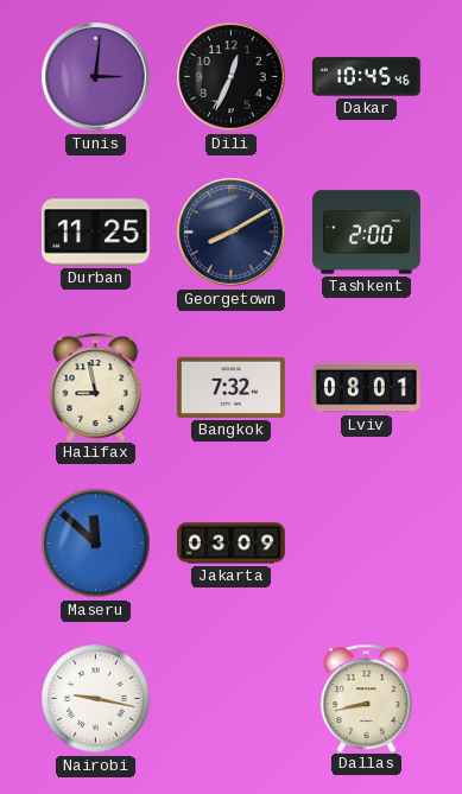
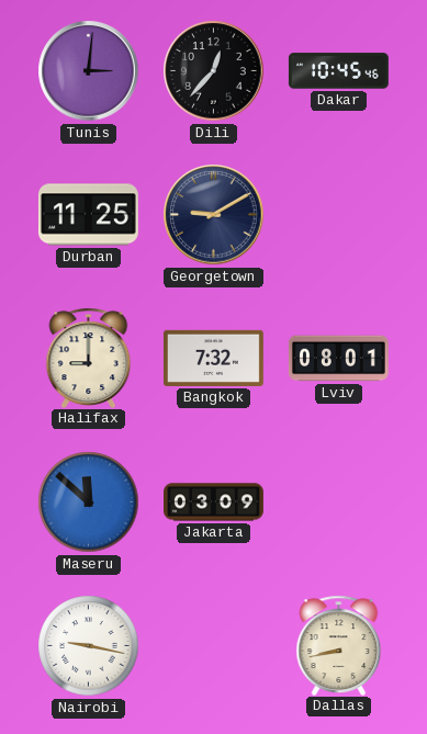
Dili: 12:34 -> 12:37
Georgetown: 8:10 -> 9:10
Tashkent: 2:00 -> none
Halifax: 8:58 -> 9:00
